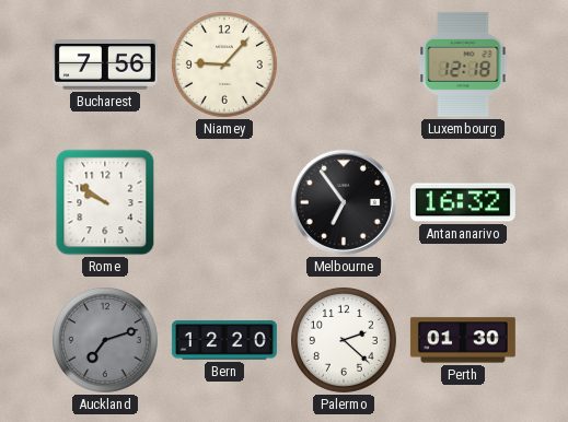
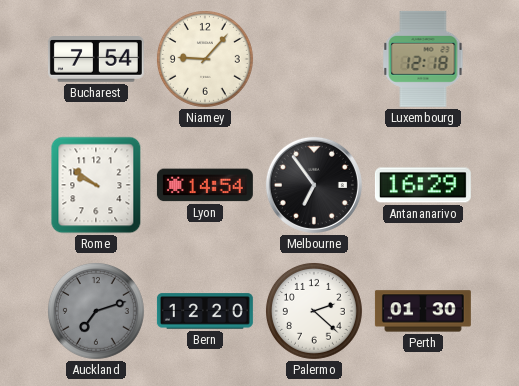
Bucharest: 7:56 -> 7:54
Lyon: none -> 14:54
Antananarivo: 16:32 -> 16:29
